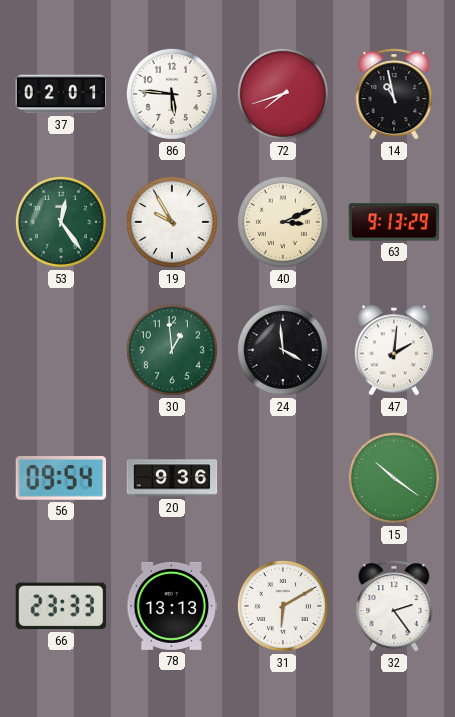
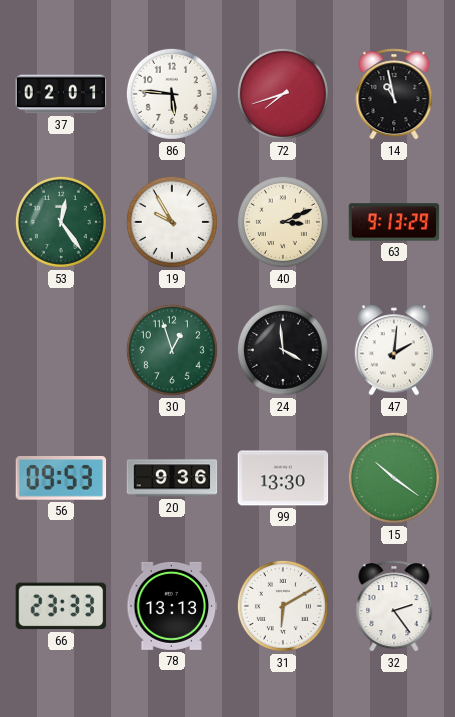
30: 12:59 -> 12:57
56: 09:54 -> 09:53
99: none -> 13:30
